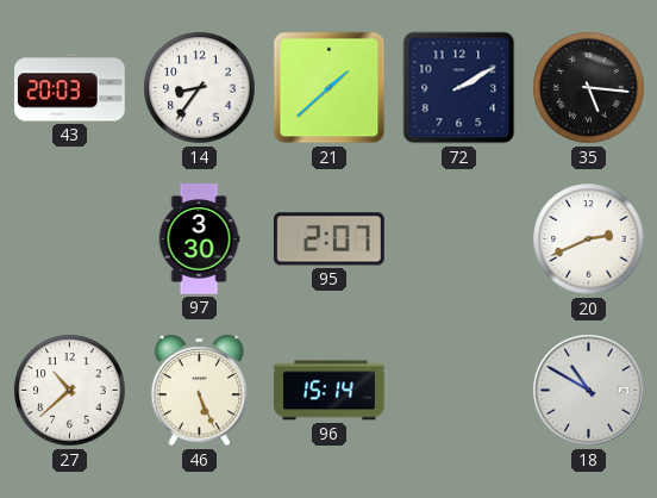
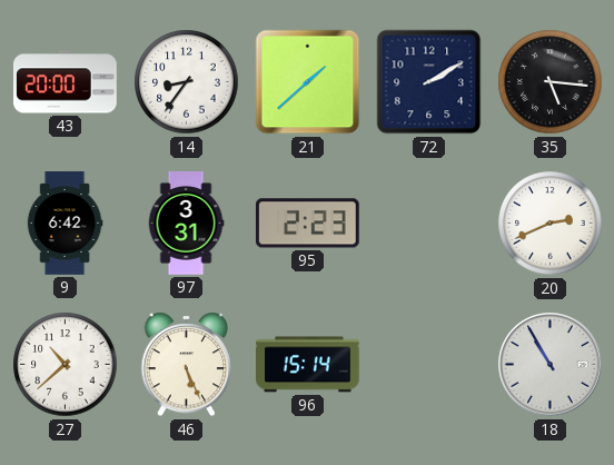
43: 20:03 -> 20:00
9: none -> 6:42
97: 3:30 -> 3:31
95: 2:07 -> 2:23
18: 10:50 -> 10:55
